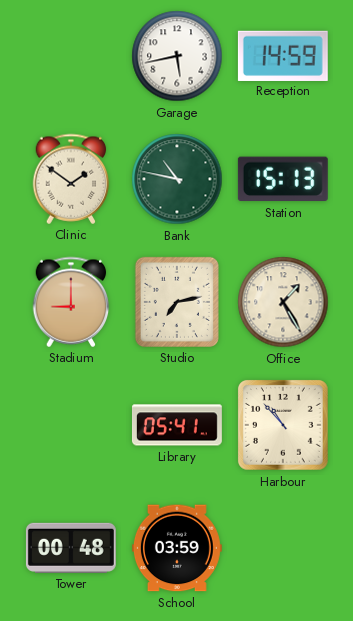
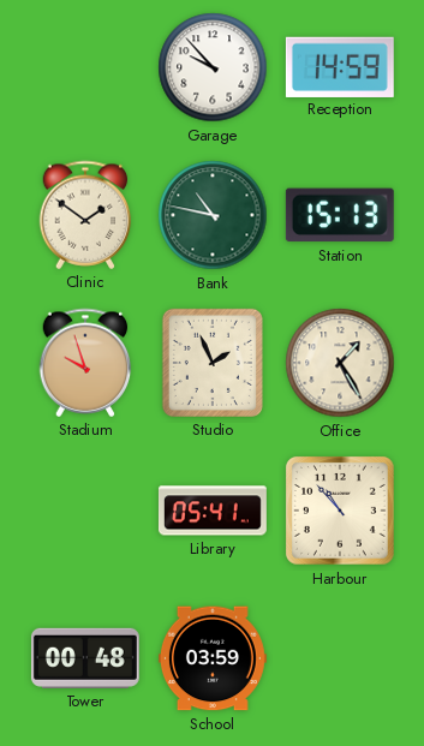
Garage: 5:43 -> 9:53
Stadium: 9:00 -> 9:57
Studio: 7:13 -> 1:56
